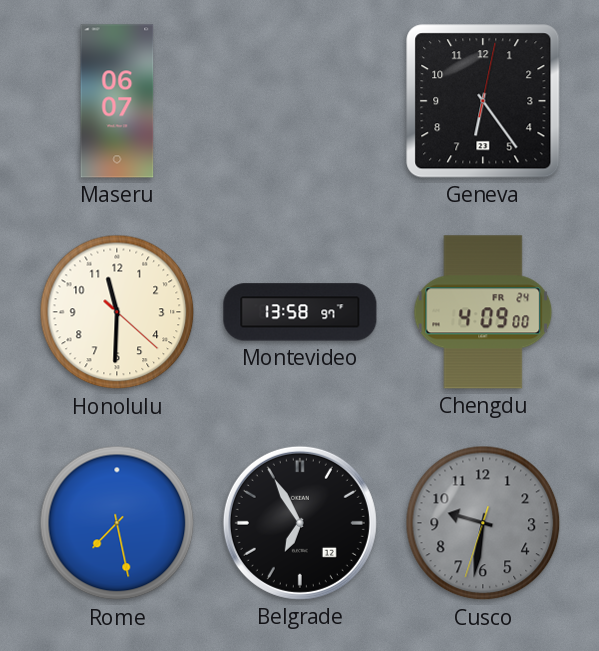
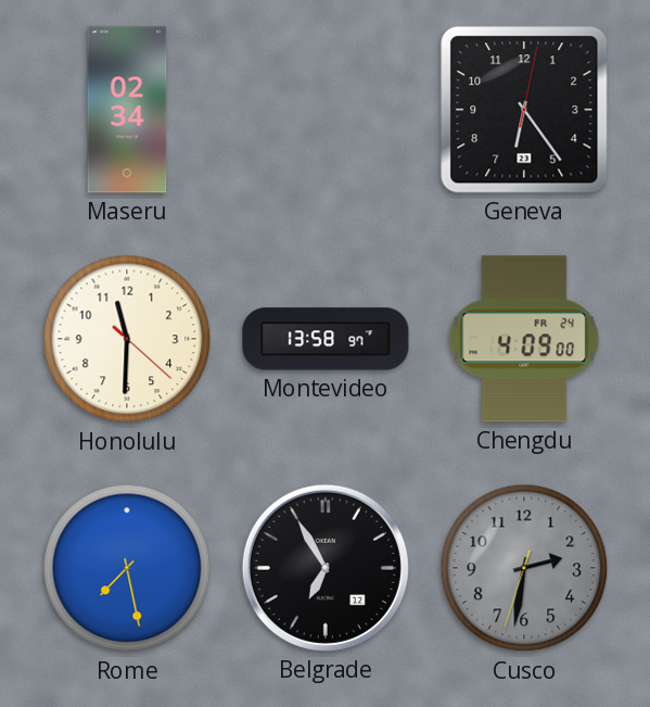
Maseru: 06:07 -> 02:34
Cusco: 9:31 -> 2:31
